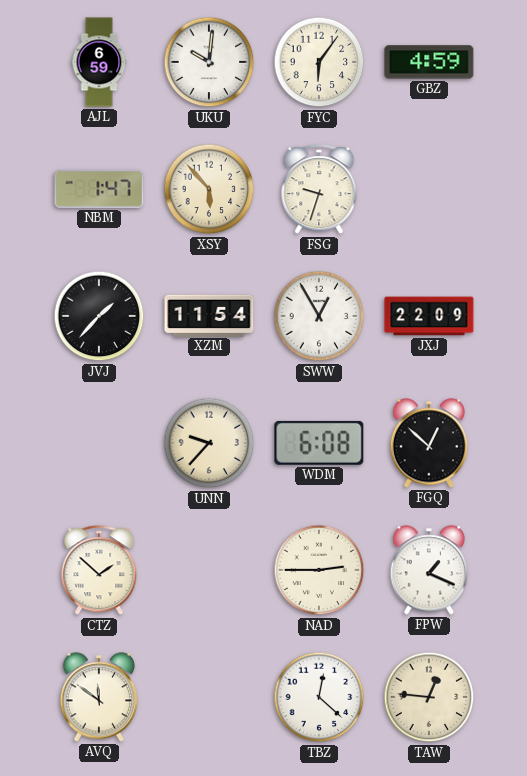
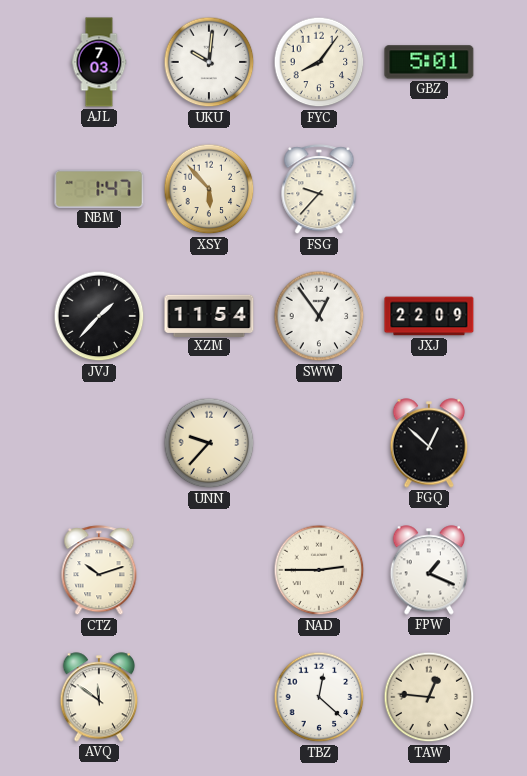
AJL: 6:59 -> 7:03
FYC: 6:06 -> 8:06
GBZ: 4:59 -> 5:01
FSG: 9:33 -> 9:37
SWW: 12:55 -> 12:54
WDM: 6:08 -> none
CTZ: 1:52 -> 10:12
